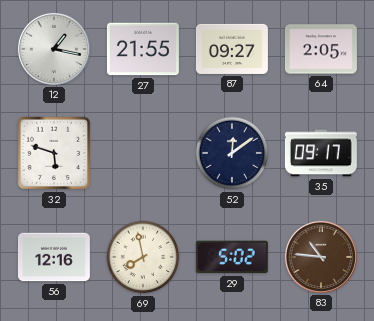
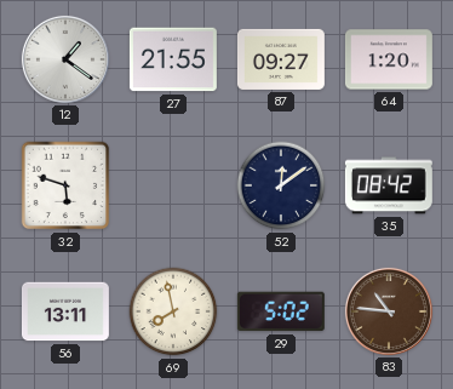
12: 1:17 -> 1:21
64: 2:05 -> 1:20
35: 09:17 -> 08:42
56: 12:16 -> 13:11
